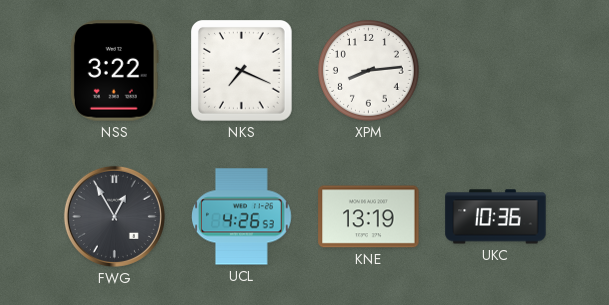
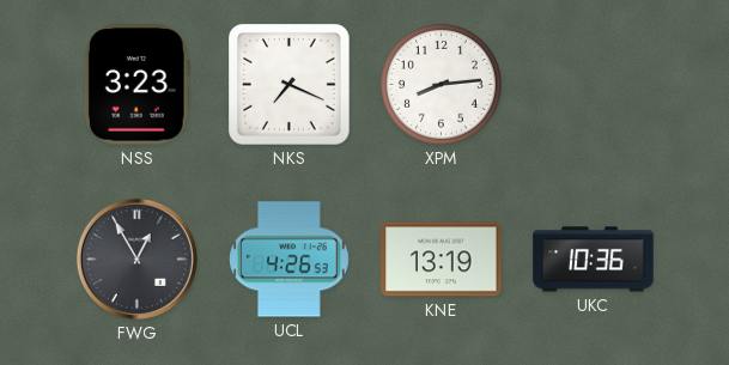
NSS: 3:22 -> 3:23
